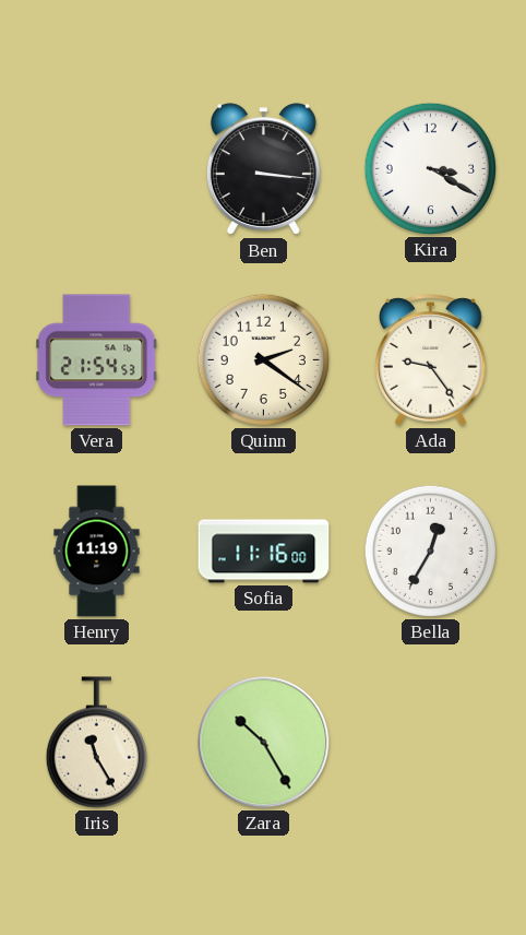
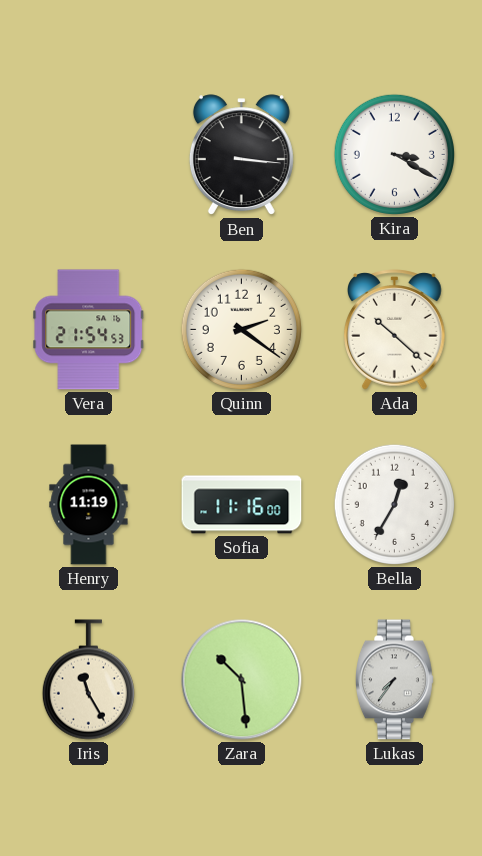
Ada: 9:24 -> 10:22
Zara: 10:25 -> 10:29
Lukas: none -> 7:36
